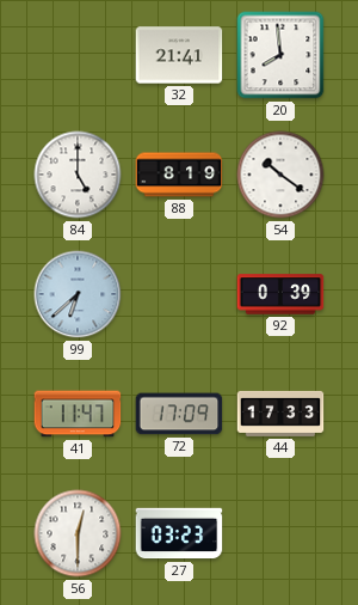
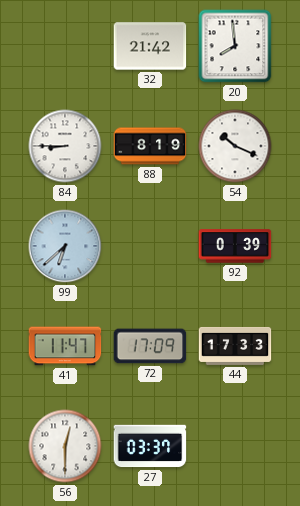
32: 21:41 -> 21:42
84: 5:00 -> 8:45
54: 10:21 -> 10:19
27: 03:23 -> 03:37
